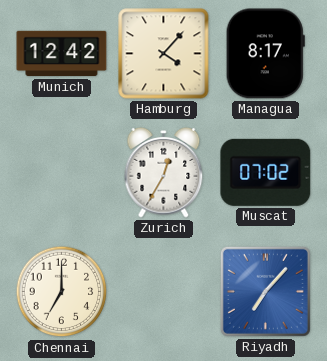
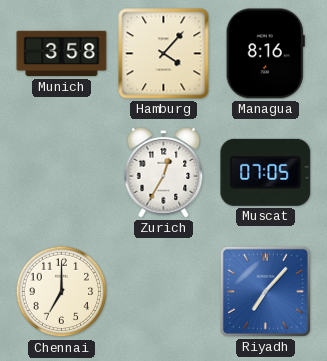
Munich: 12:42 -> 3:58
Managua: 8:17 -> 8:16
Muscat: 07:02 -> 07:05
